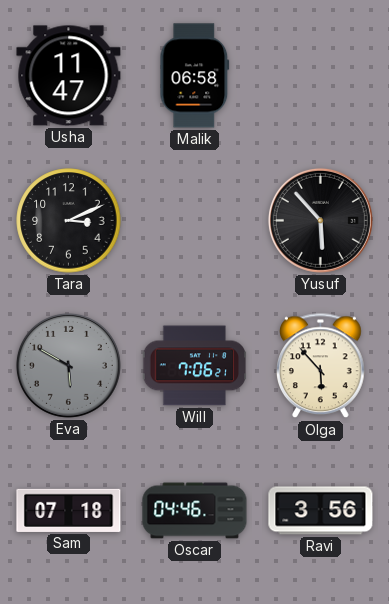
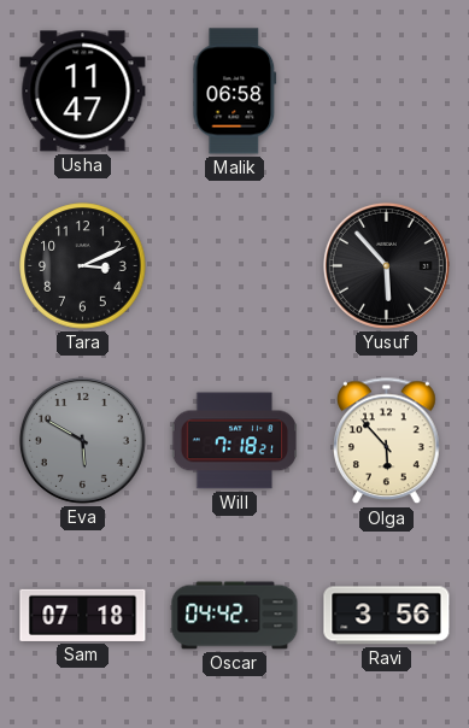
Will: 7:06 -> 7:18
Oscar: 04:46 -> 04:42
